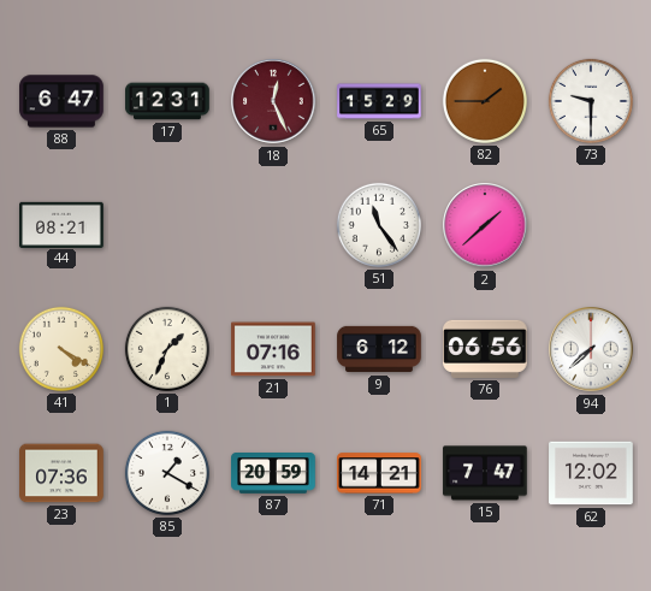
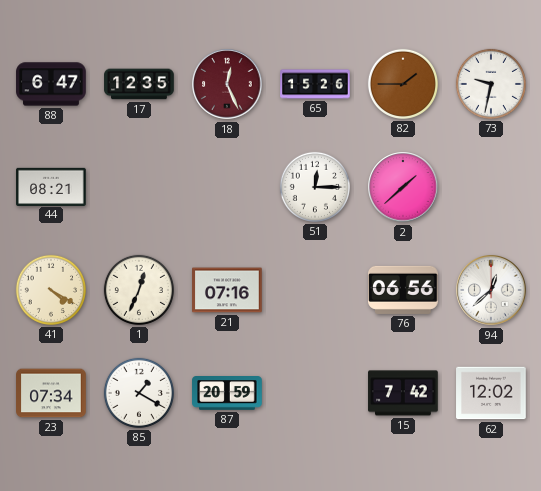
17: 12:31 -> 12:35
65: 15:29 -> 15:26
73: 9:30 -> 9:32
51: 11:24 -> 12:15
1: 1:34 -> 12:34
9: 6:12 -> none
94: 7:38 -> 12:38
23: 07:36 -> 07:34
71: 14:21 -> none
15: 7:47 -> 7:42
